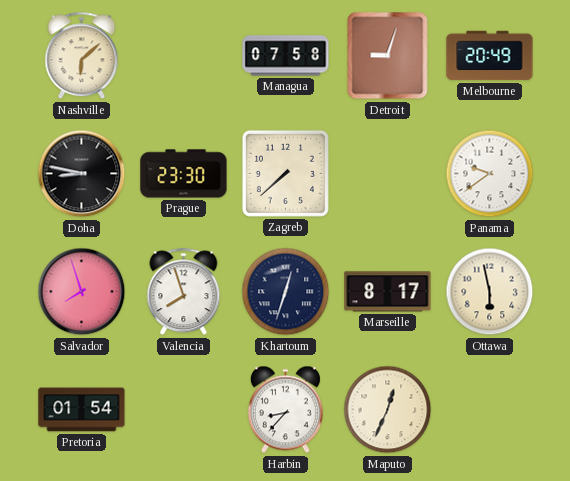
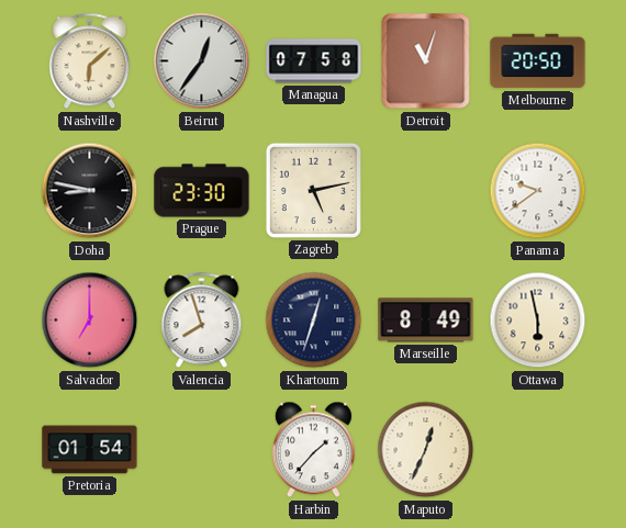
Beirut: none -> 12:36
Detroit: 9:03 -> 11:03
Melbourne: 20:49 -> 20:50
Zagreb: 7:38 -> 5:13
Salvador: 7:57 -> 7:00
Marseille: 8:17 -> 8:49
Harbin: 8:37 -> 1:37
